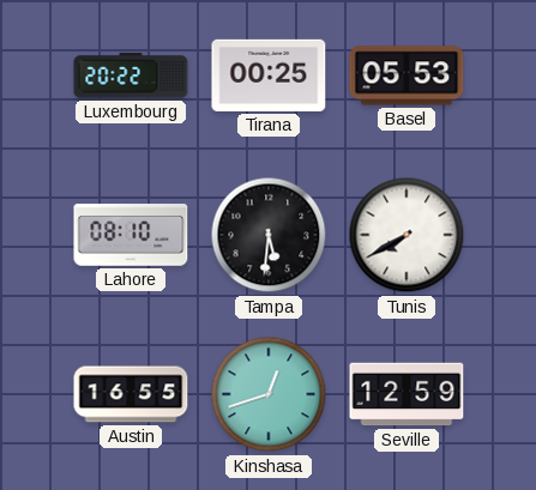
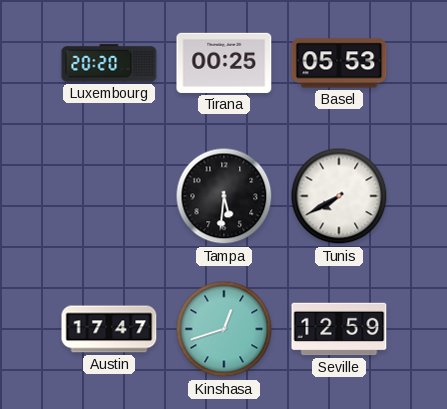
Luxembourg: 20:22 -> 20:20
Lahore: 08:10 -> none
Austin: 16:55 -> 17:47
